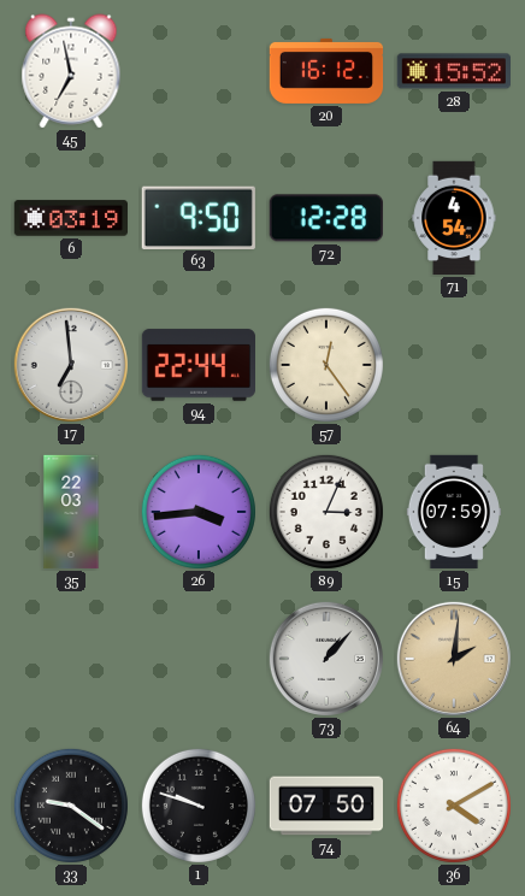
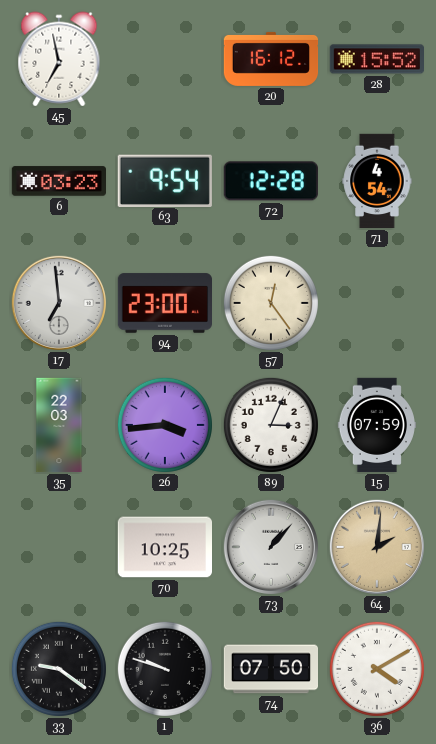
6: 03:19 -> 03:23
63: 9:50 -> 9:54
94: 22:44 -> 23:00
70: none -> 10:25
